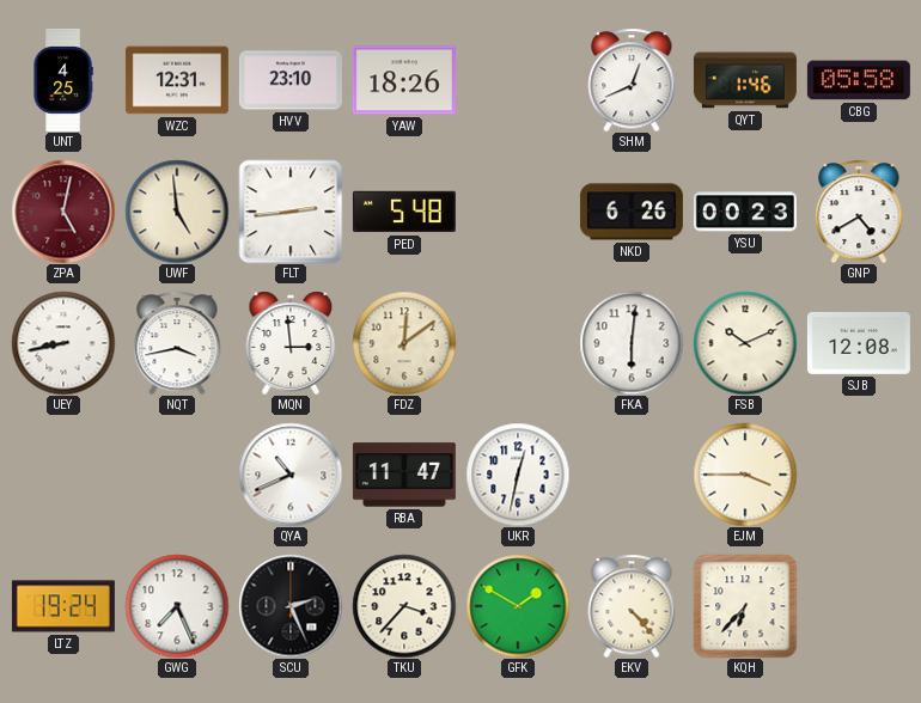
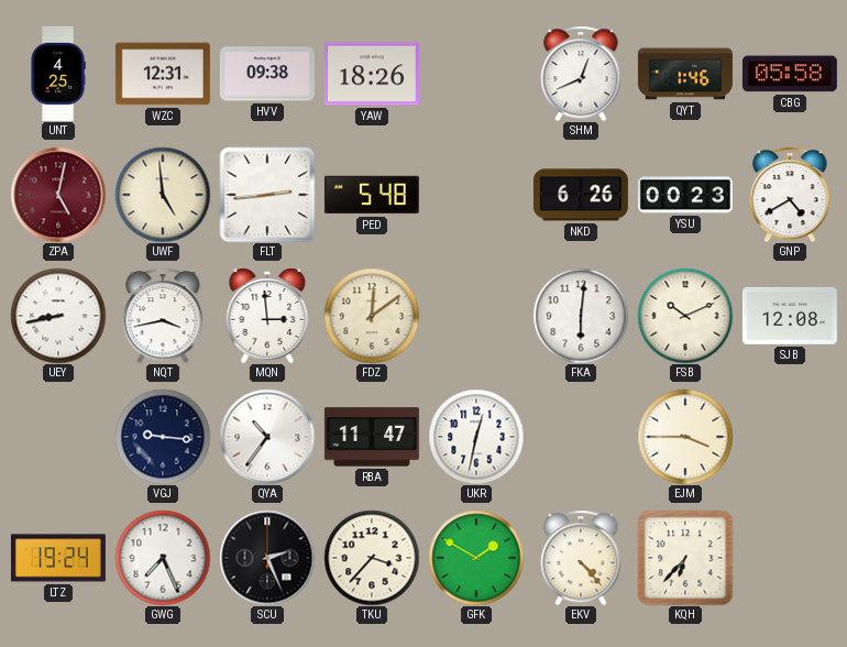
HVV: 23:10 -> 09:38
VGJ: none -> 9:16
QYA: 10:41 -> 10:36
